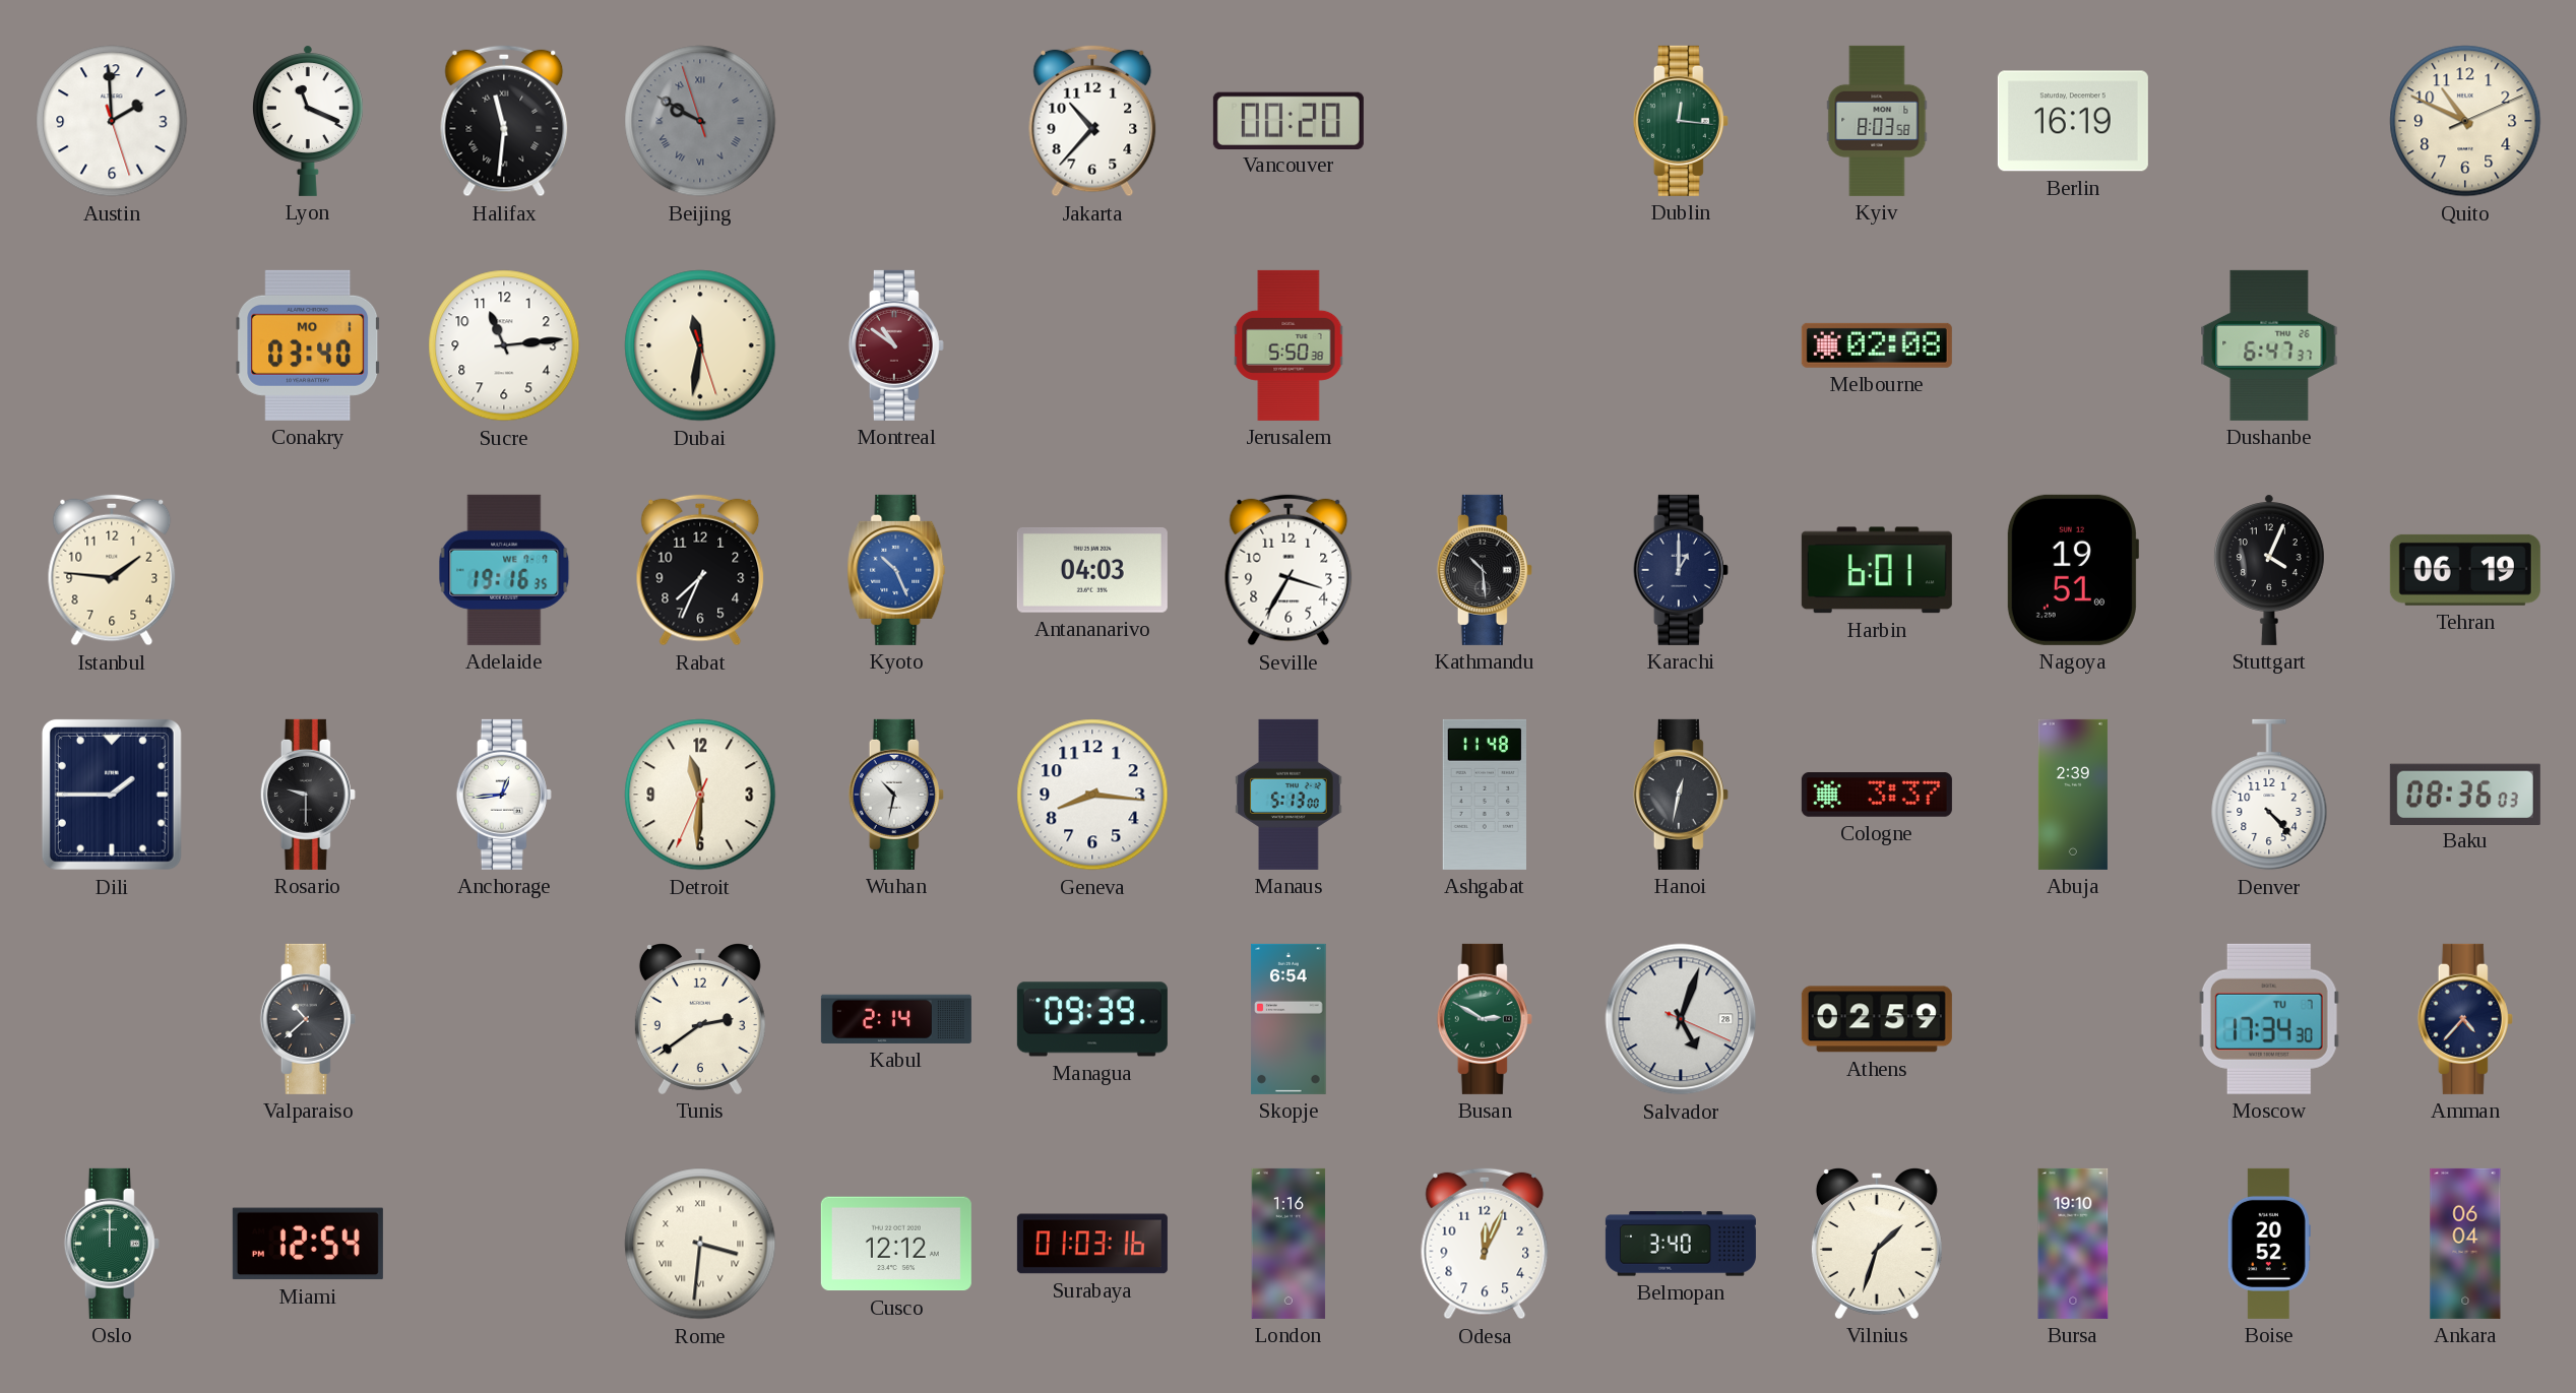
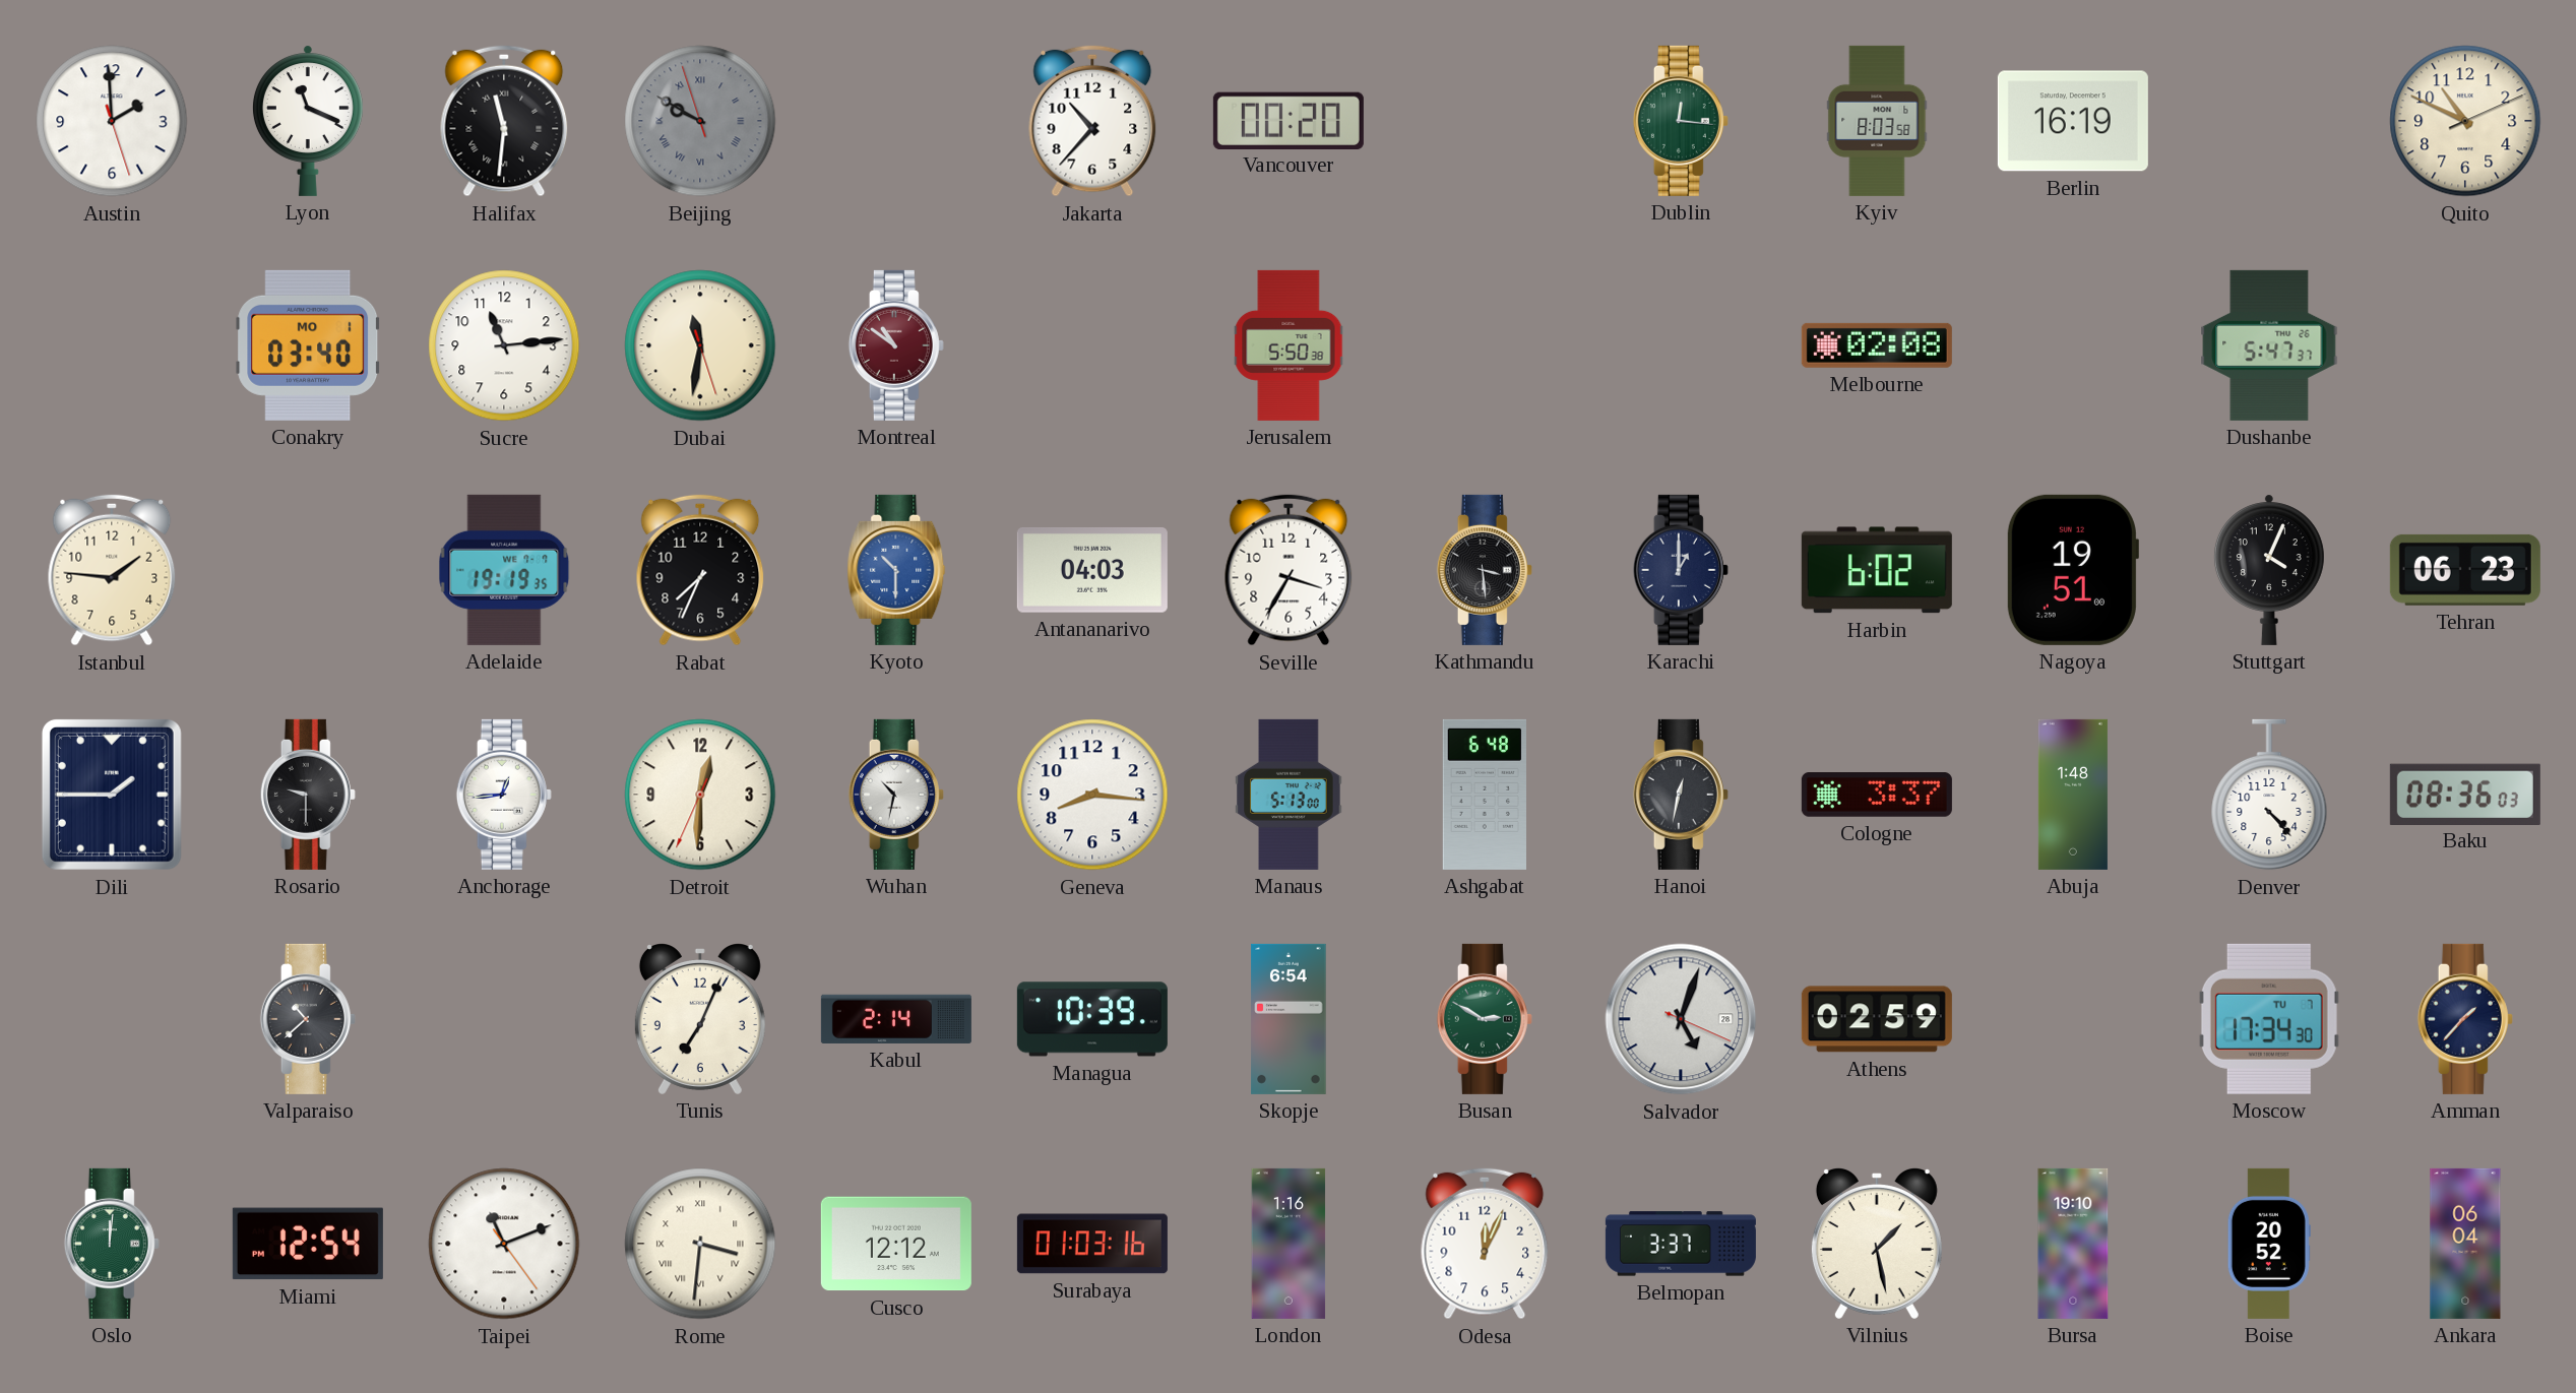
Dushanbe: 6:47 -> 5:47
Adelaide: 19:16 -> 19:19
Kyoto: 10:26 -> 10:30
Kathmandu: 10:29 -> 3:29
Harbin: 6:01 -> 6:02
Tehran: 06:19 -> 06:23
Detroit: 11:30 -> 12:30
Ashgabat: 11:48 -> 6:48
Abuja: 2:39 -> 1:48
Tunis: 2:39 -> 7:04
Managua: 09:39 -> 10:39
Amman: 4:37 -> 1:37
Oslo: 12:00 -> 12:01
Taipei: none -> 11:11
Belmopan: 3:40 -> 3:37
Vilnius: 1:33 -> 1:28
